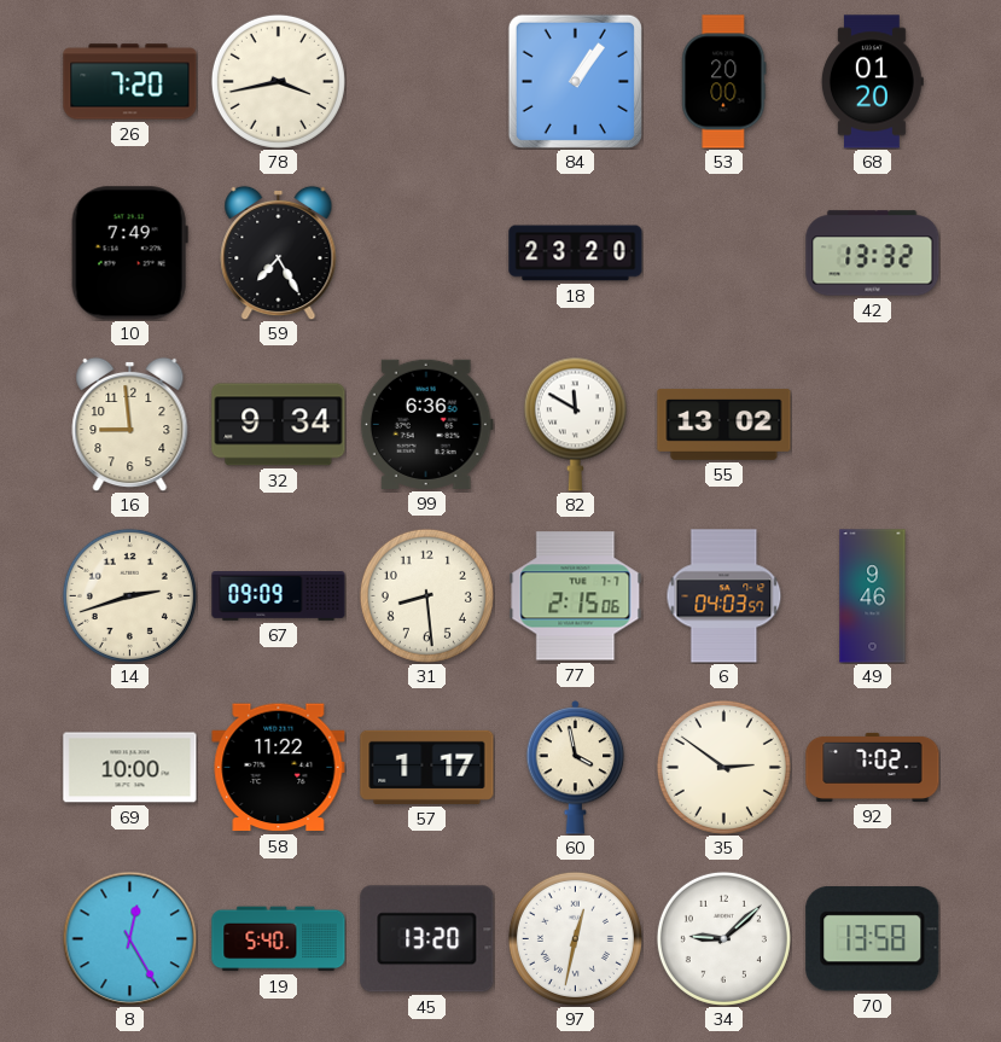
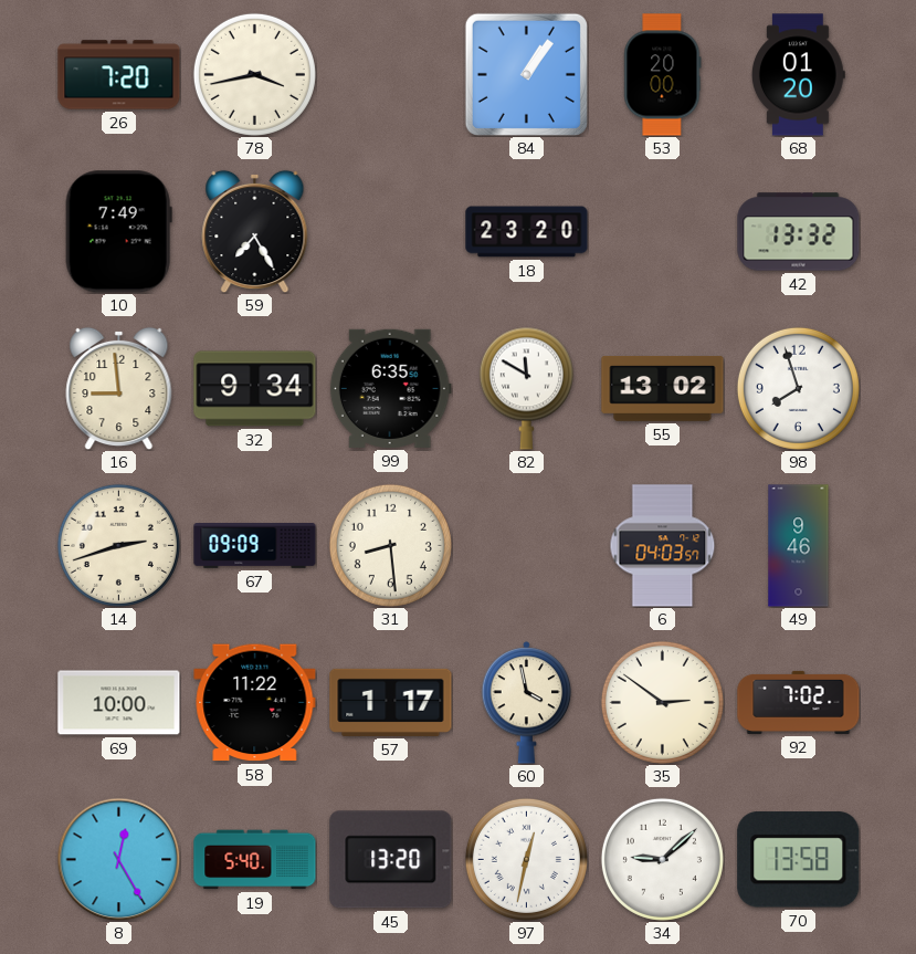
99: 6:36 -> 6:35
98: none -> 7:57
77: 2:15 -> none
